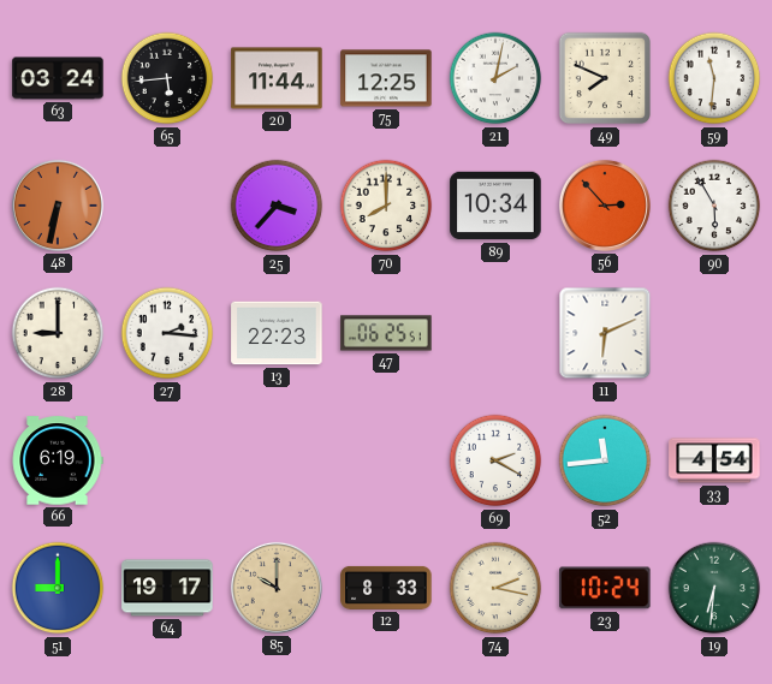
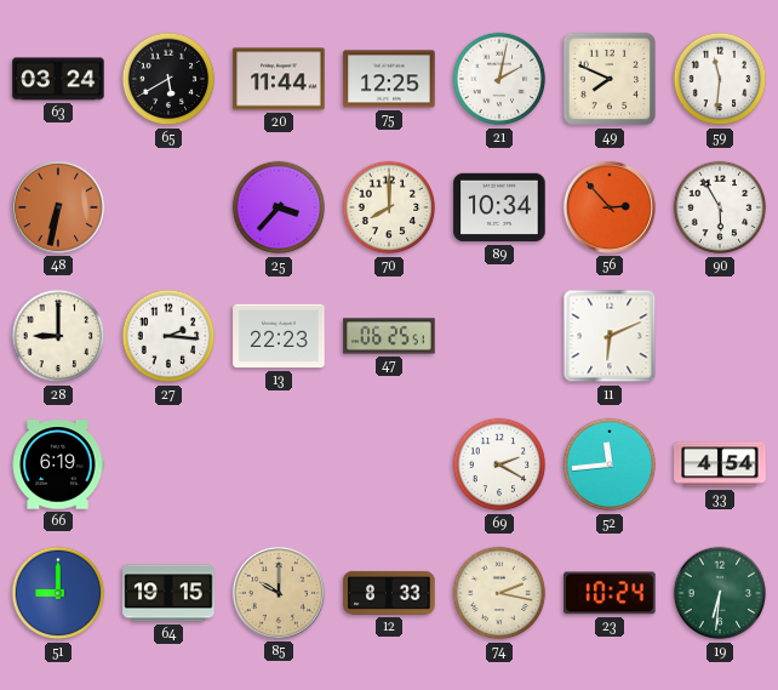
65: 5:44 -> 5:40
64: 19:17 -> 19:15
